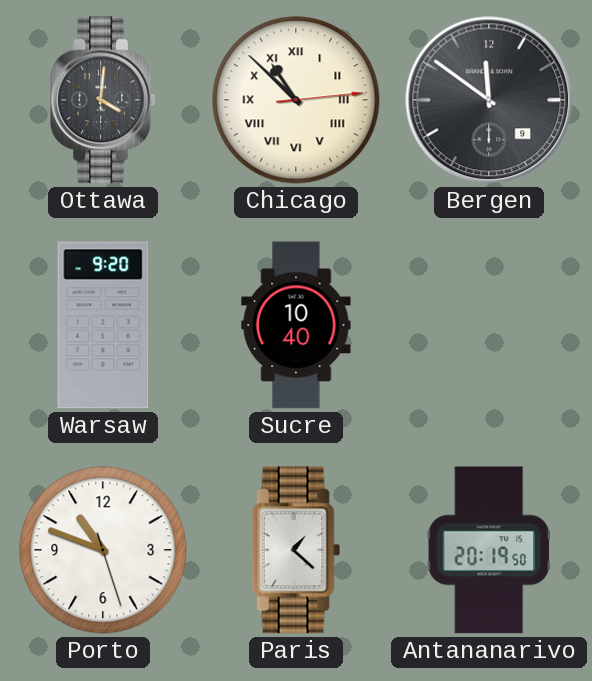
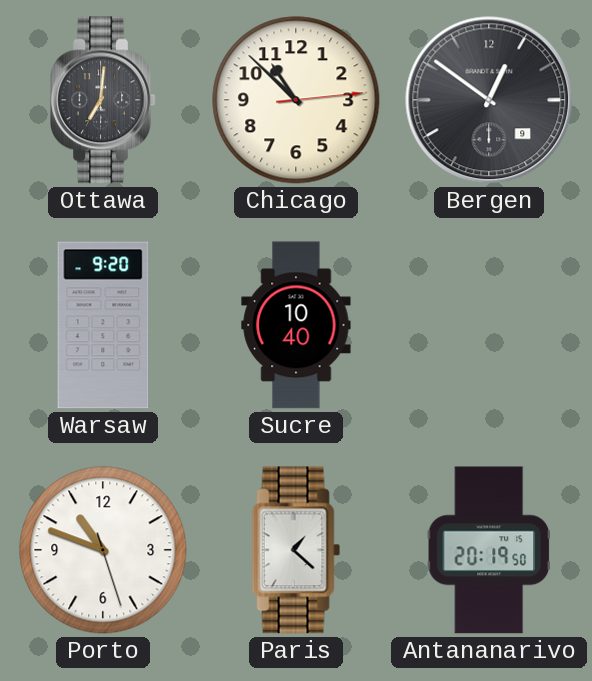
Ottawa: 4:01 -> 7:01
Chicago numerals: Roman -> Arabic
Bergen: 11:51 -> 12:51
